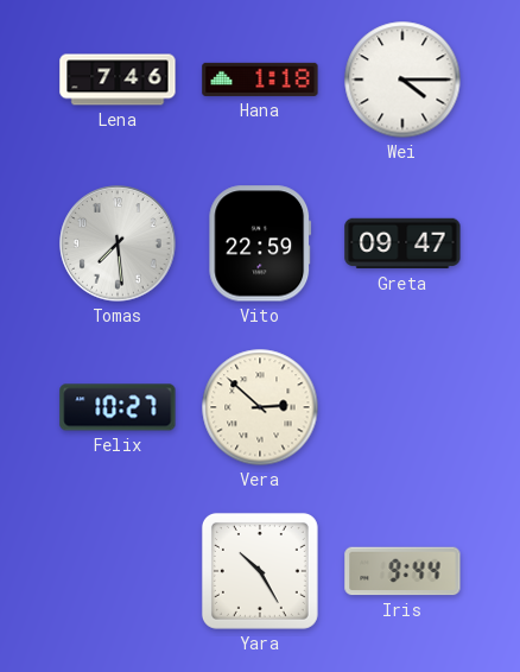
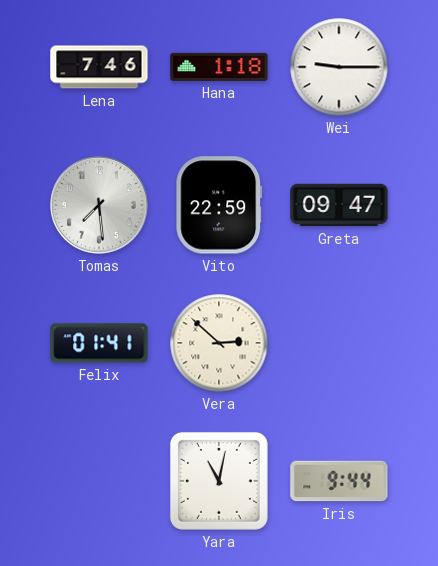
Wei: 4:15 -> 9:15
Felix: 10:27 -> 01:41
Yara: 10:25 -> 11:02
